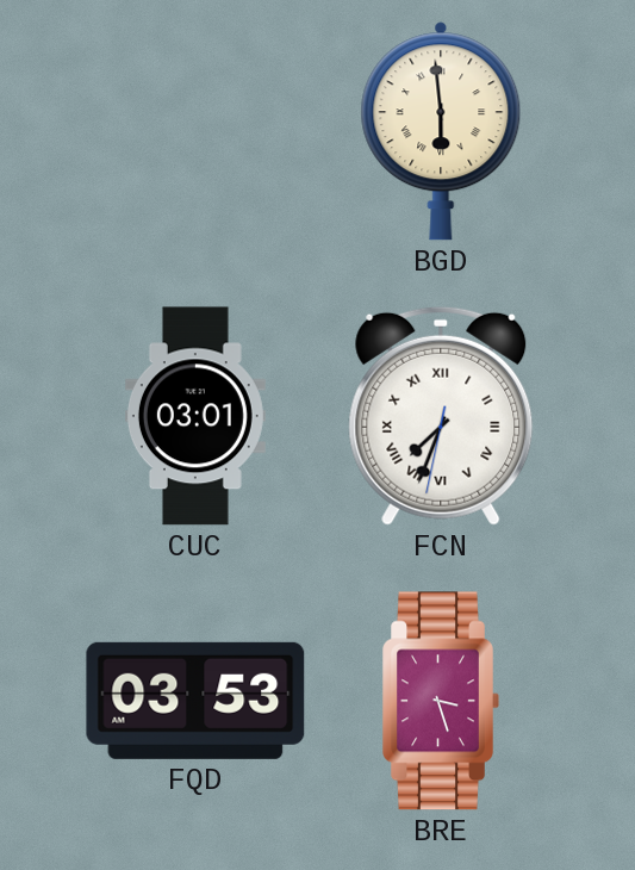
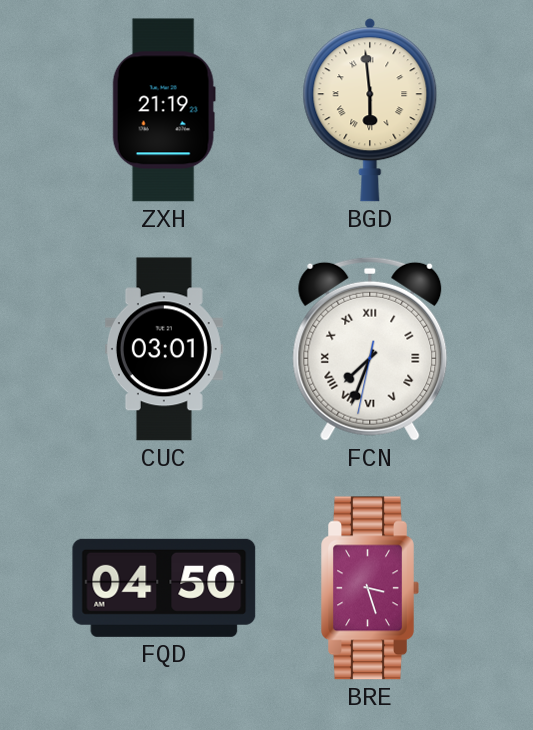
ZXH: none -> 21:19
FQD: 03:53 -> 04:50
